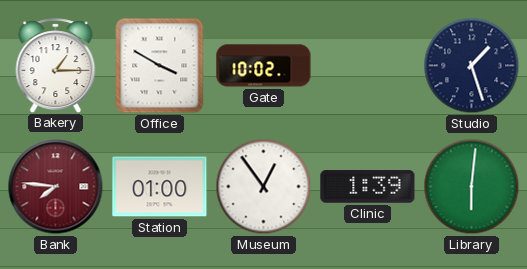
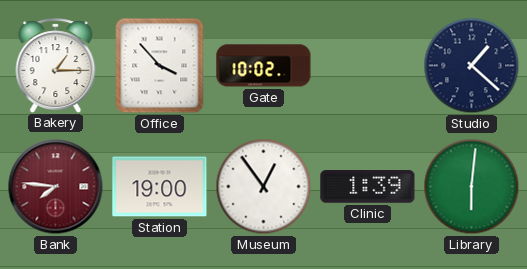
Office: 3:50 -> 3:53
Studio: 1:27 -> 1:22
Station: 01:00 -> 19:00
